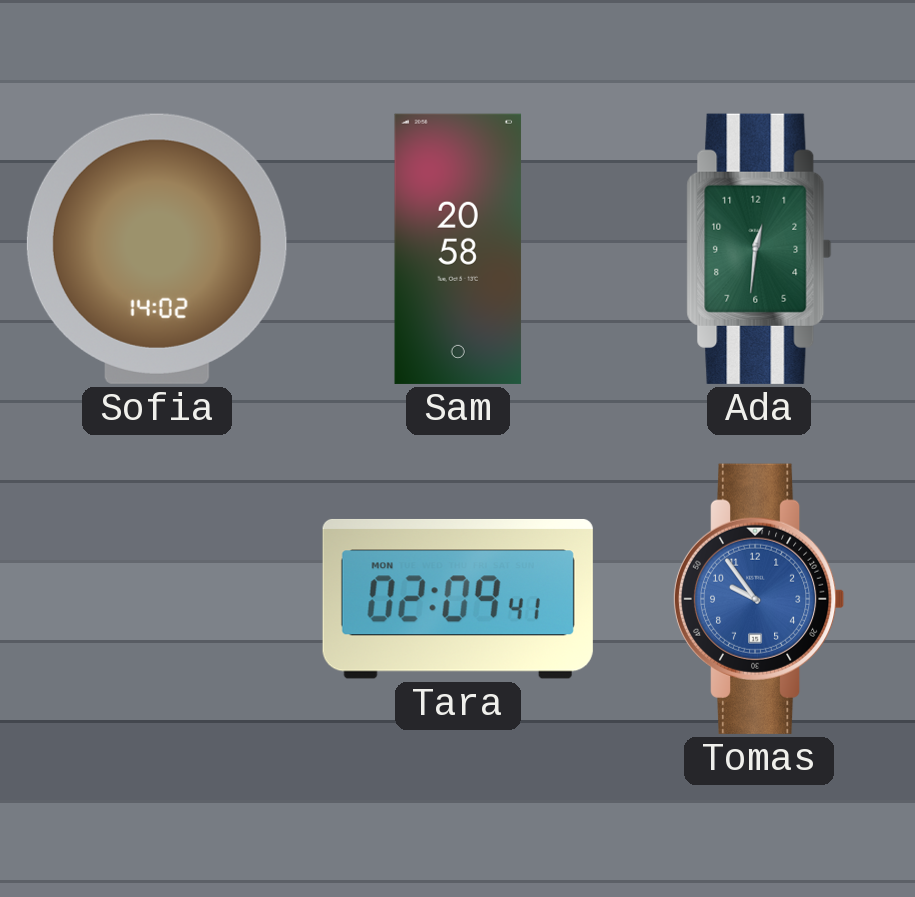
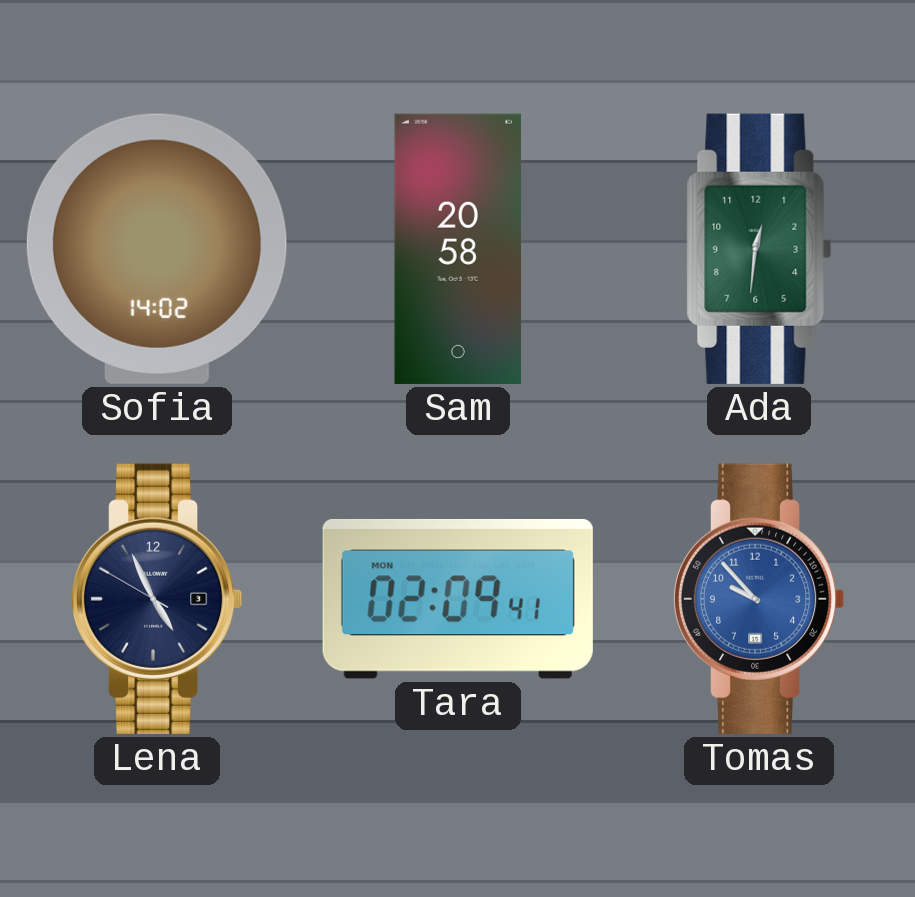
Lena: none -> 4:55
Tomas: 9:54 -> 9:53
